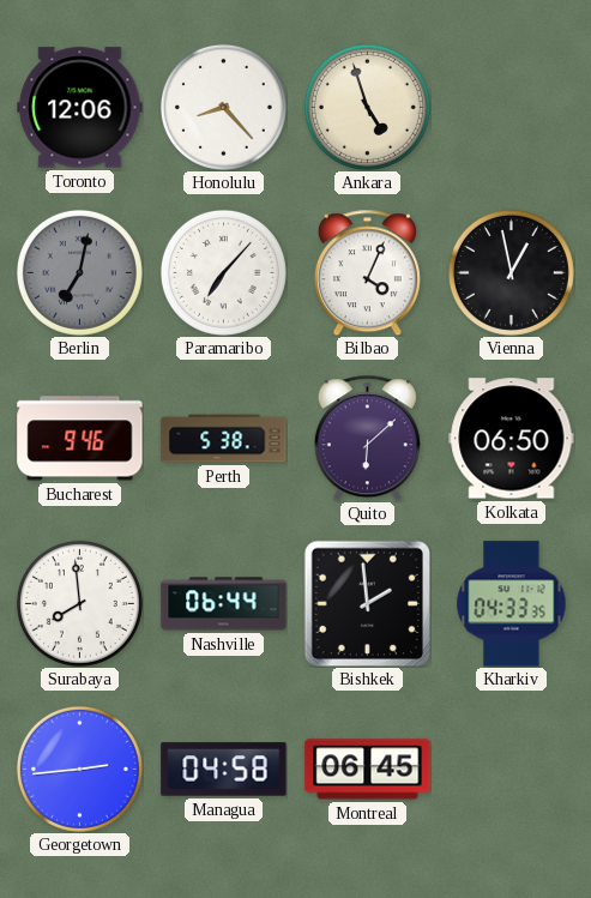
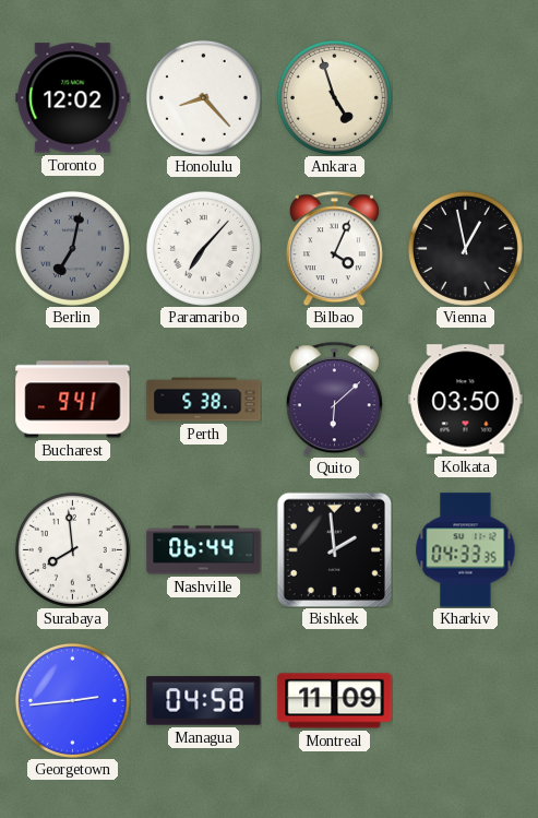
Toronto: 12:06 -> 12:02
Bucharest: 9:46 -> 9:41
Kolkata: 06:50 -> 03:50
Montreal: 06:45 -> 11:09
